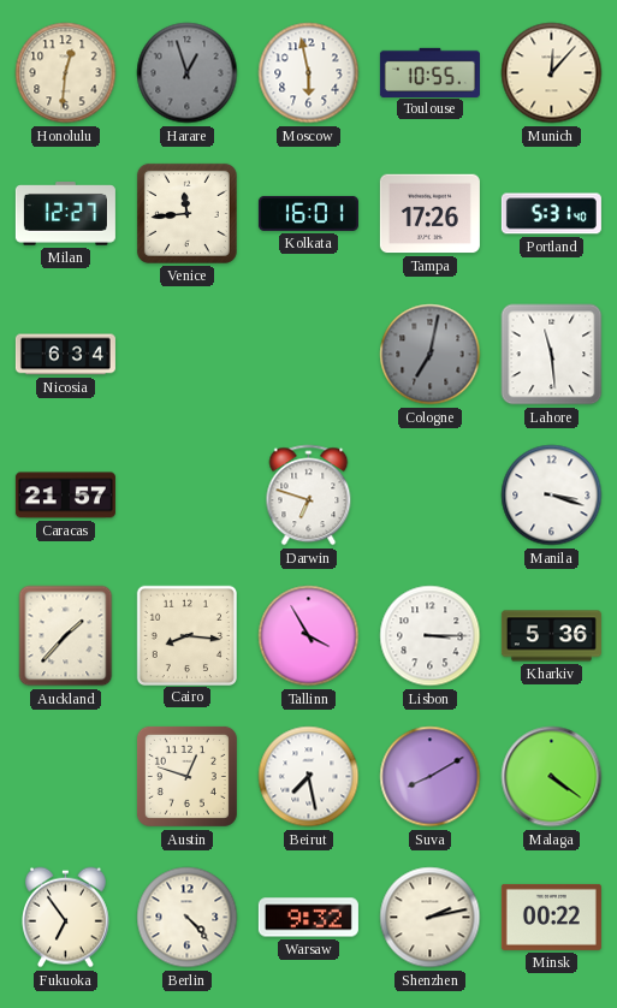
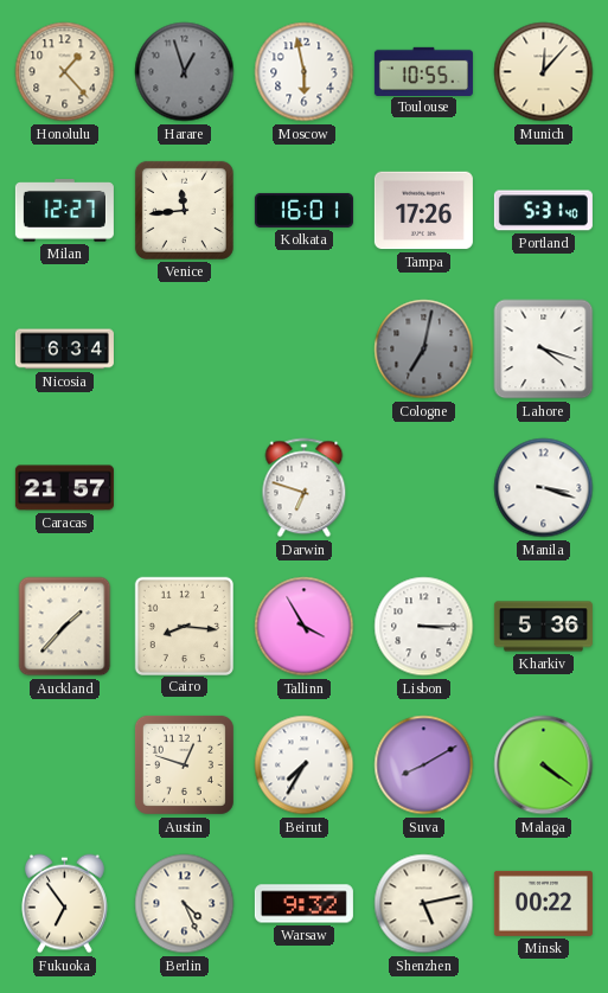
Honolulu: 12:31 -> 1:23
Lahore: 11:29 -> 4:18
Beirut: 7:28 -> 7:35
Berlin: 4:23 -> 4:26
Shenzhen: 2:13 -> 5:13
